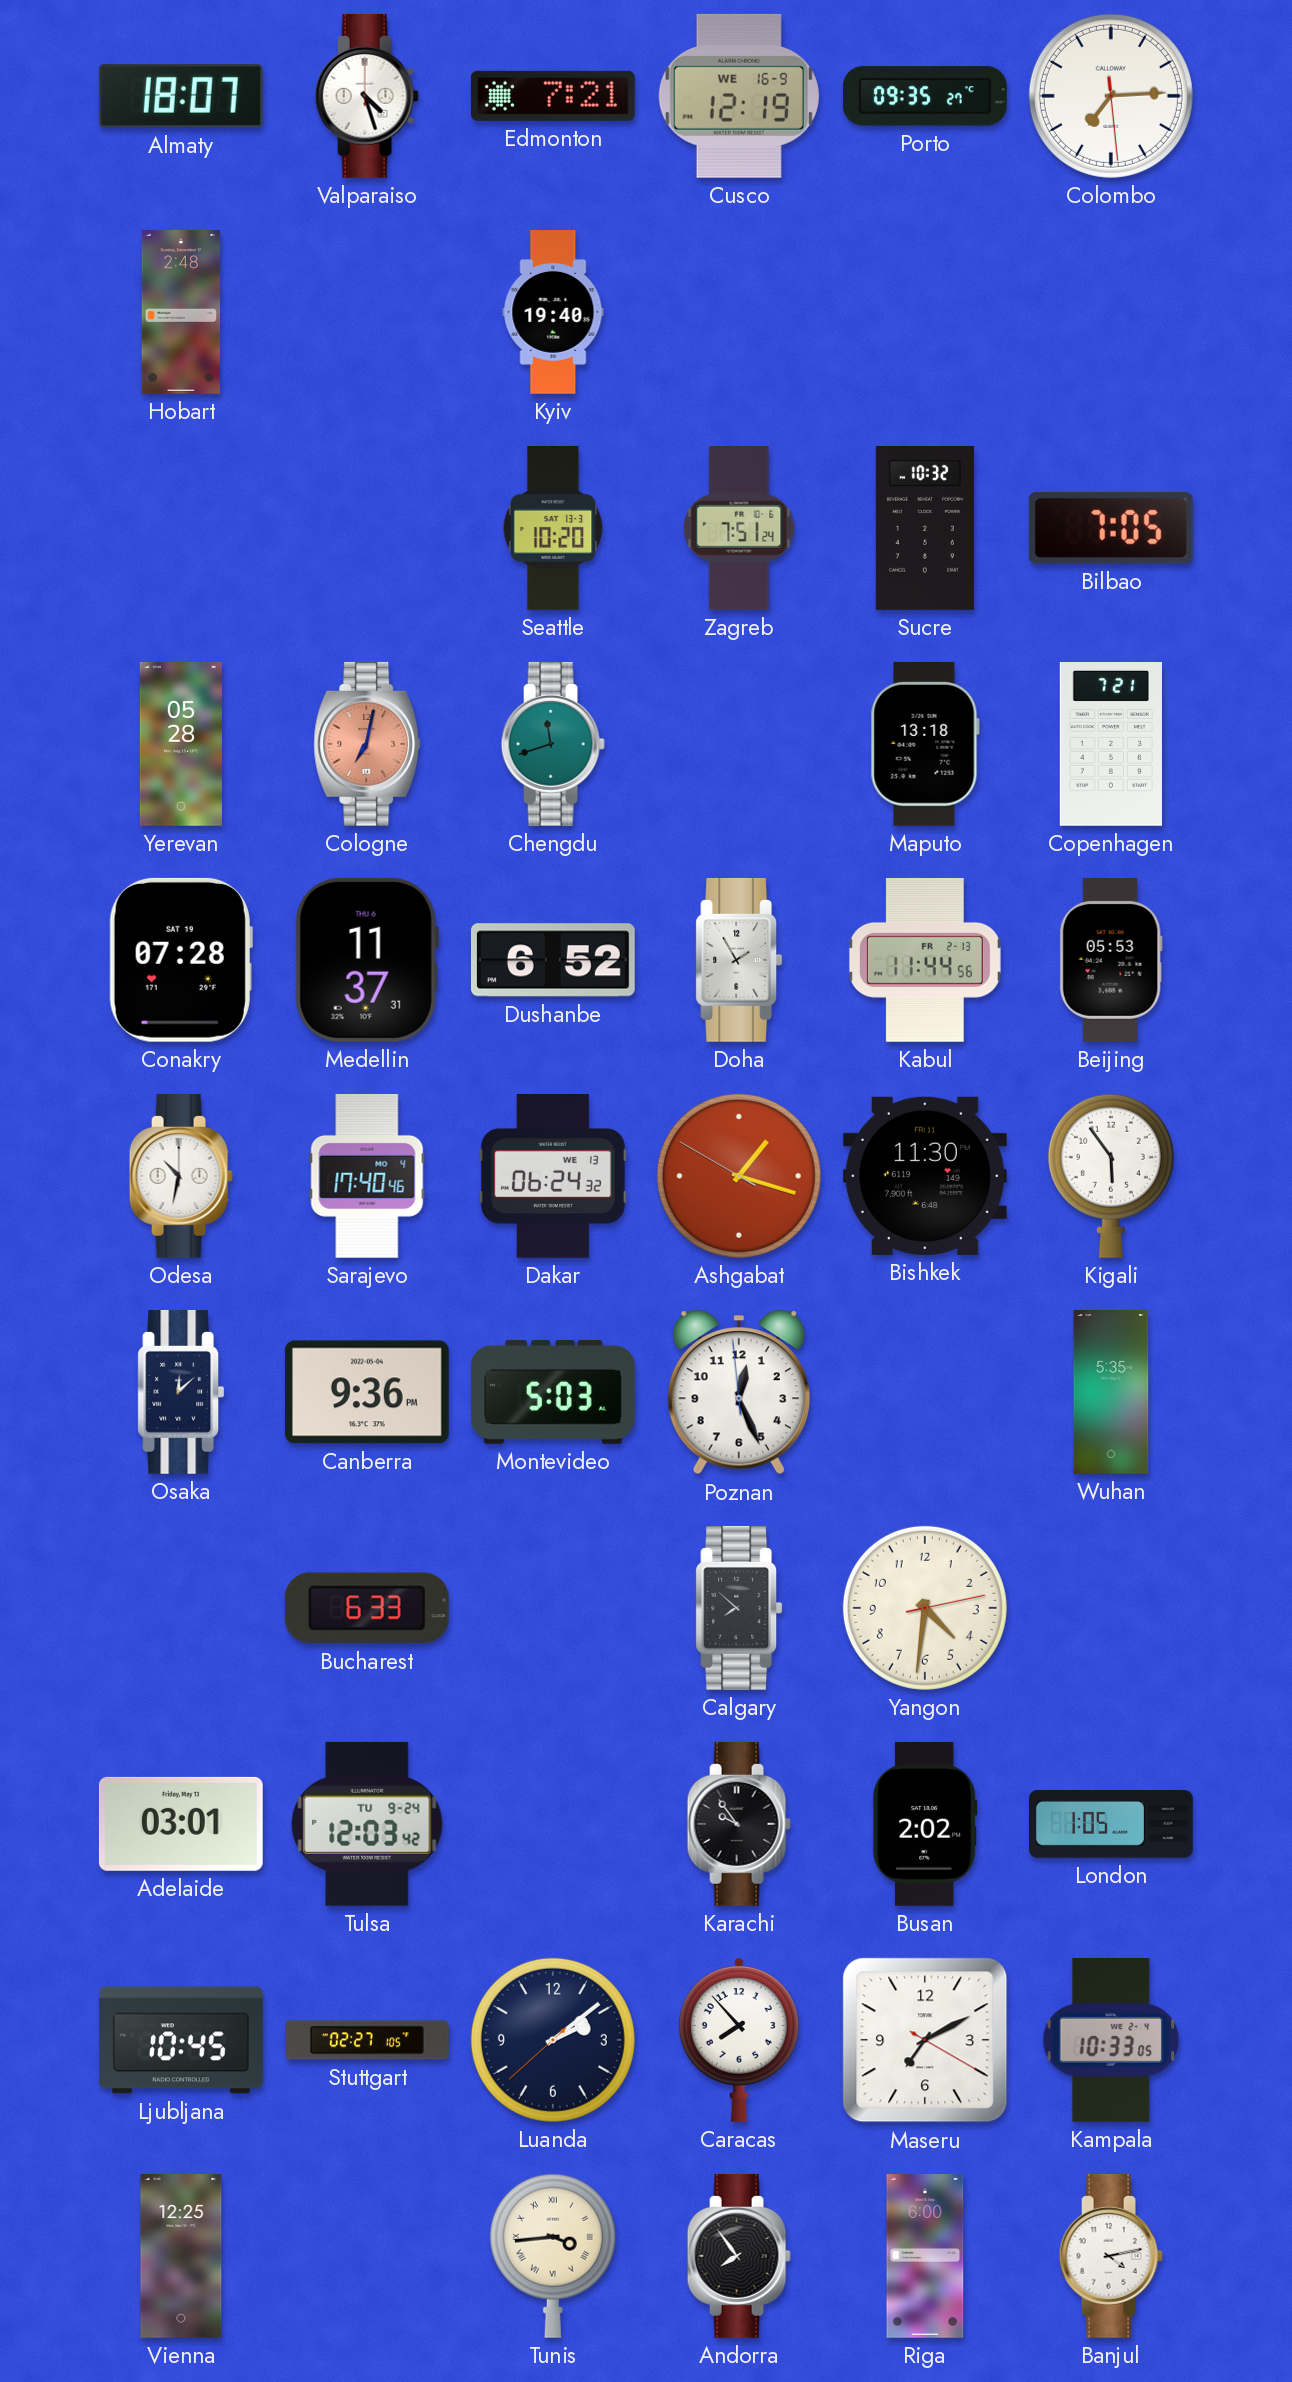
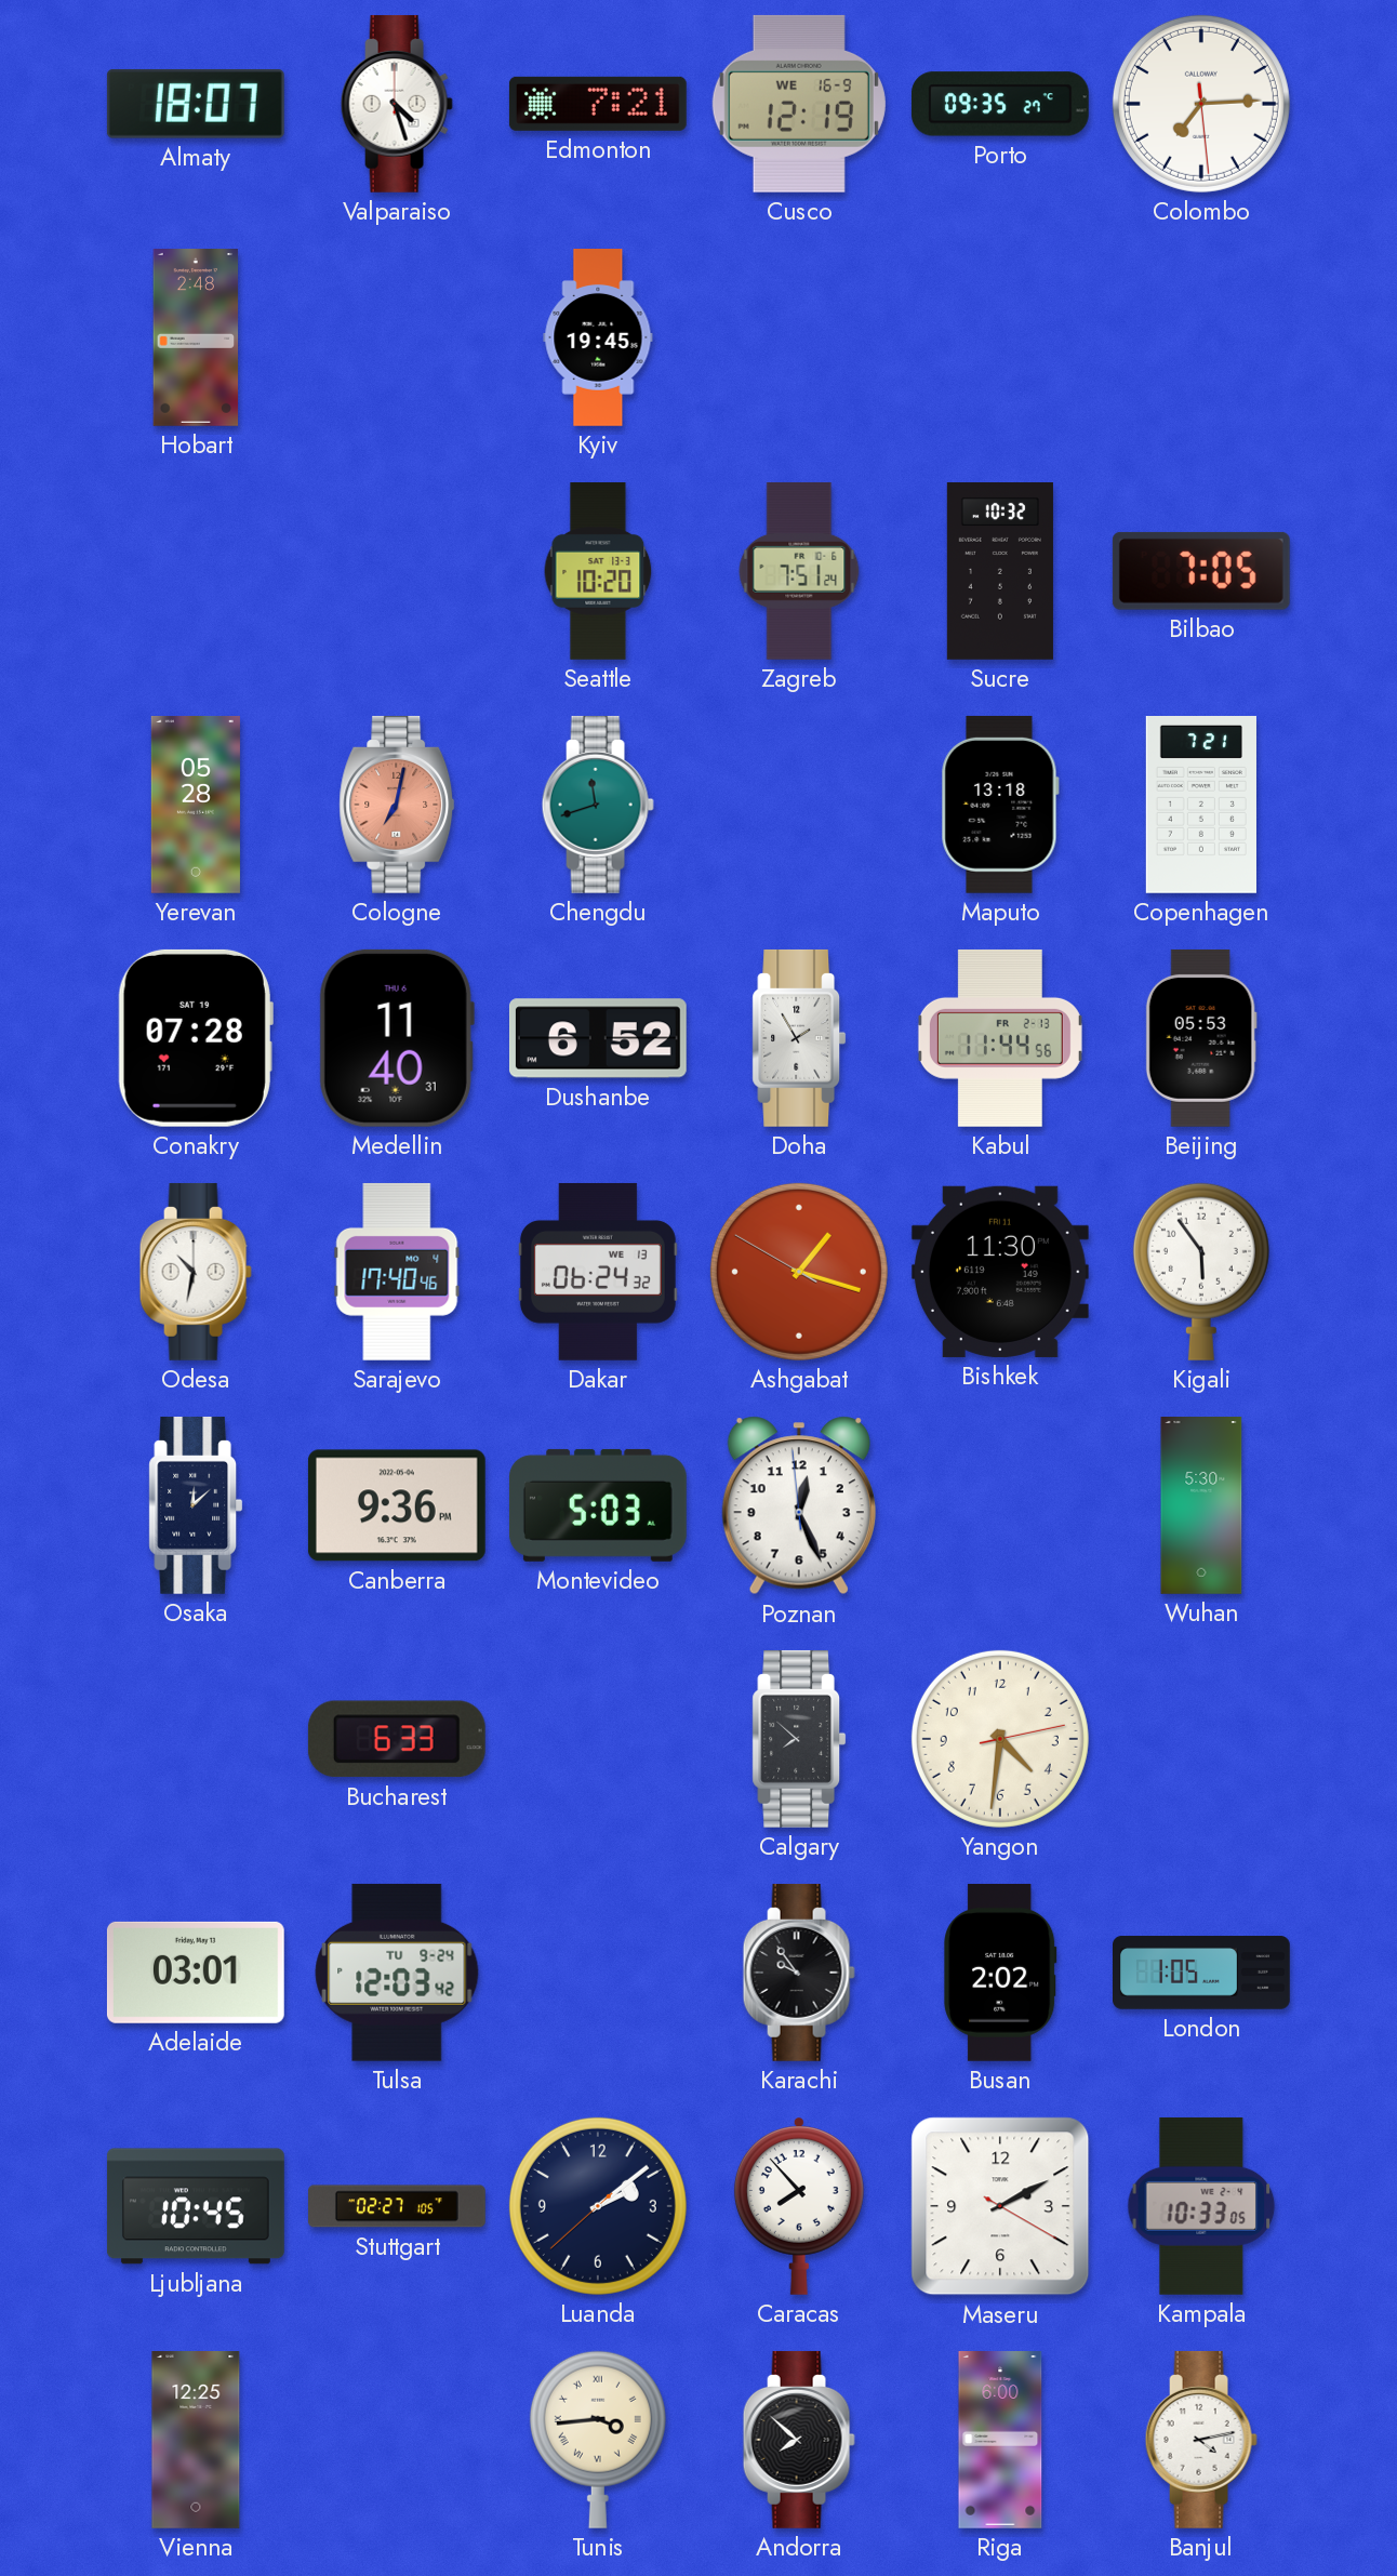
Kyiv: 19:40 -> 19:45
Medellin: 11:37 -> 11:40
Wuhan: 5:35 -> 5:30
Maseru: 7:10 -> 2:10
Andorra: 7:54 -> 7:52
